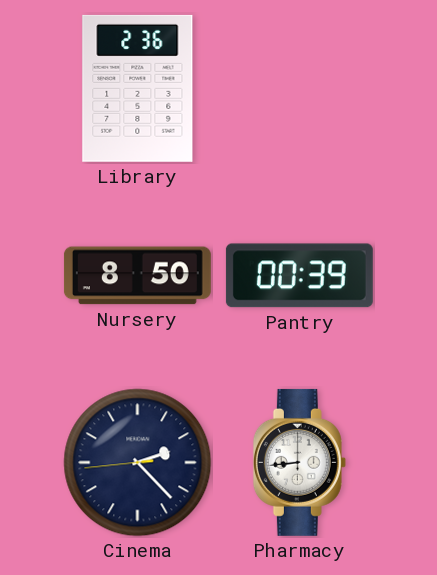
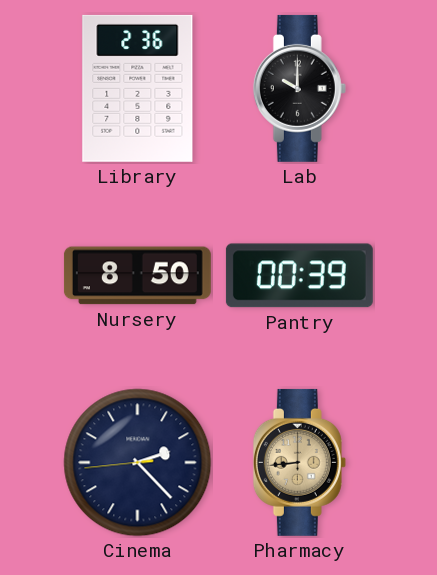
Lab: none -> 10:00
Pharmacy dial: white -> champagne
